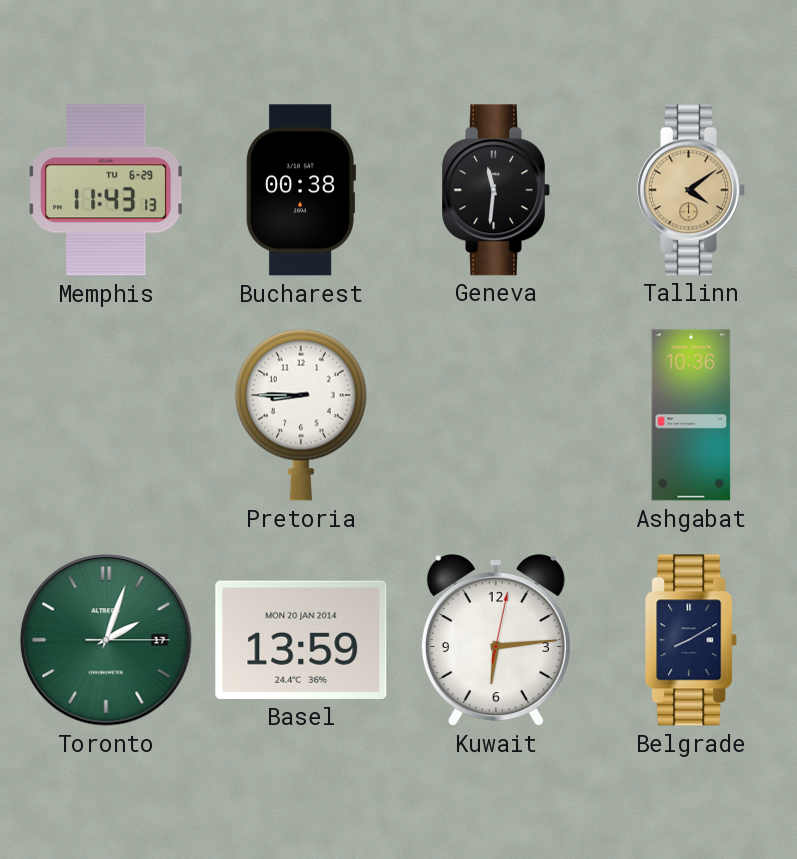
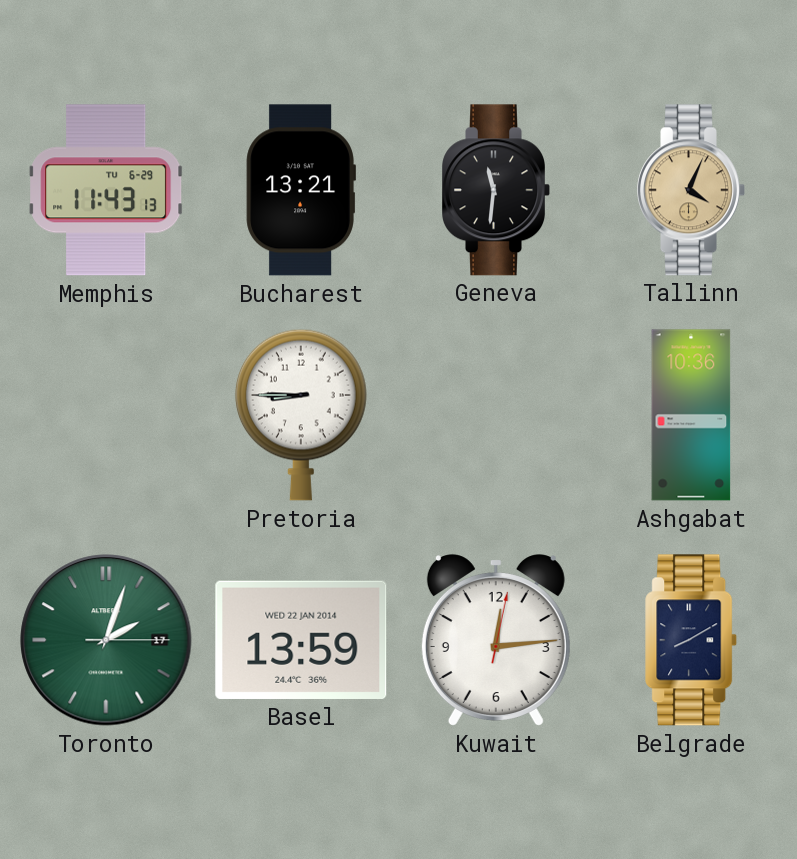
Bucharest: 00:38 -> 13:21
Tallinn: 4:09 -> 4:04
Basel date: MON 20 JAN 2014 -> WED 22 JAN 2014
Kuwait: 6:14 -> 12:14
